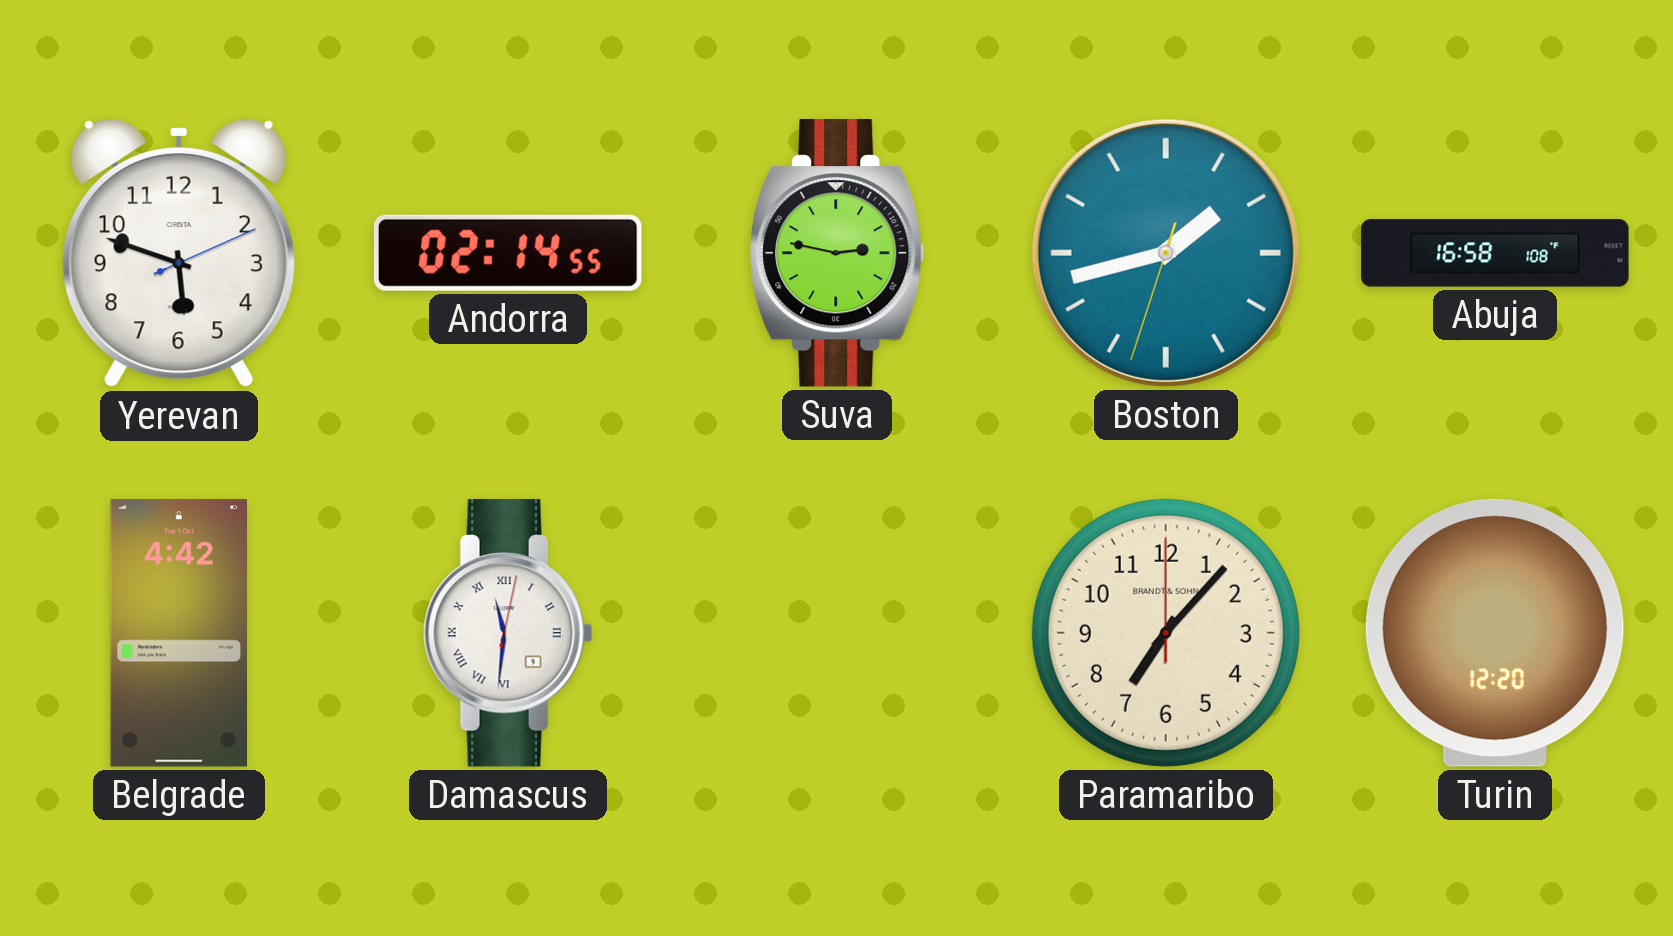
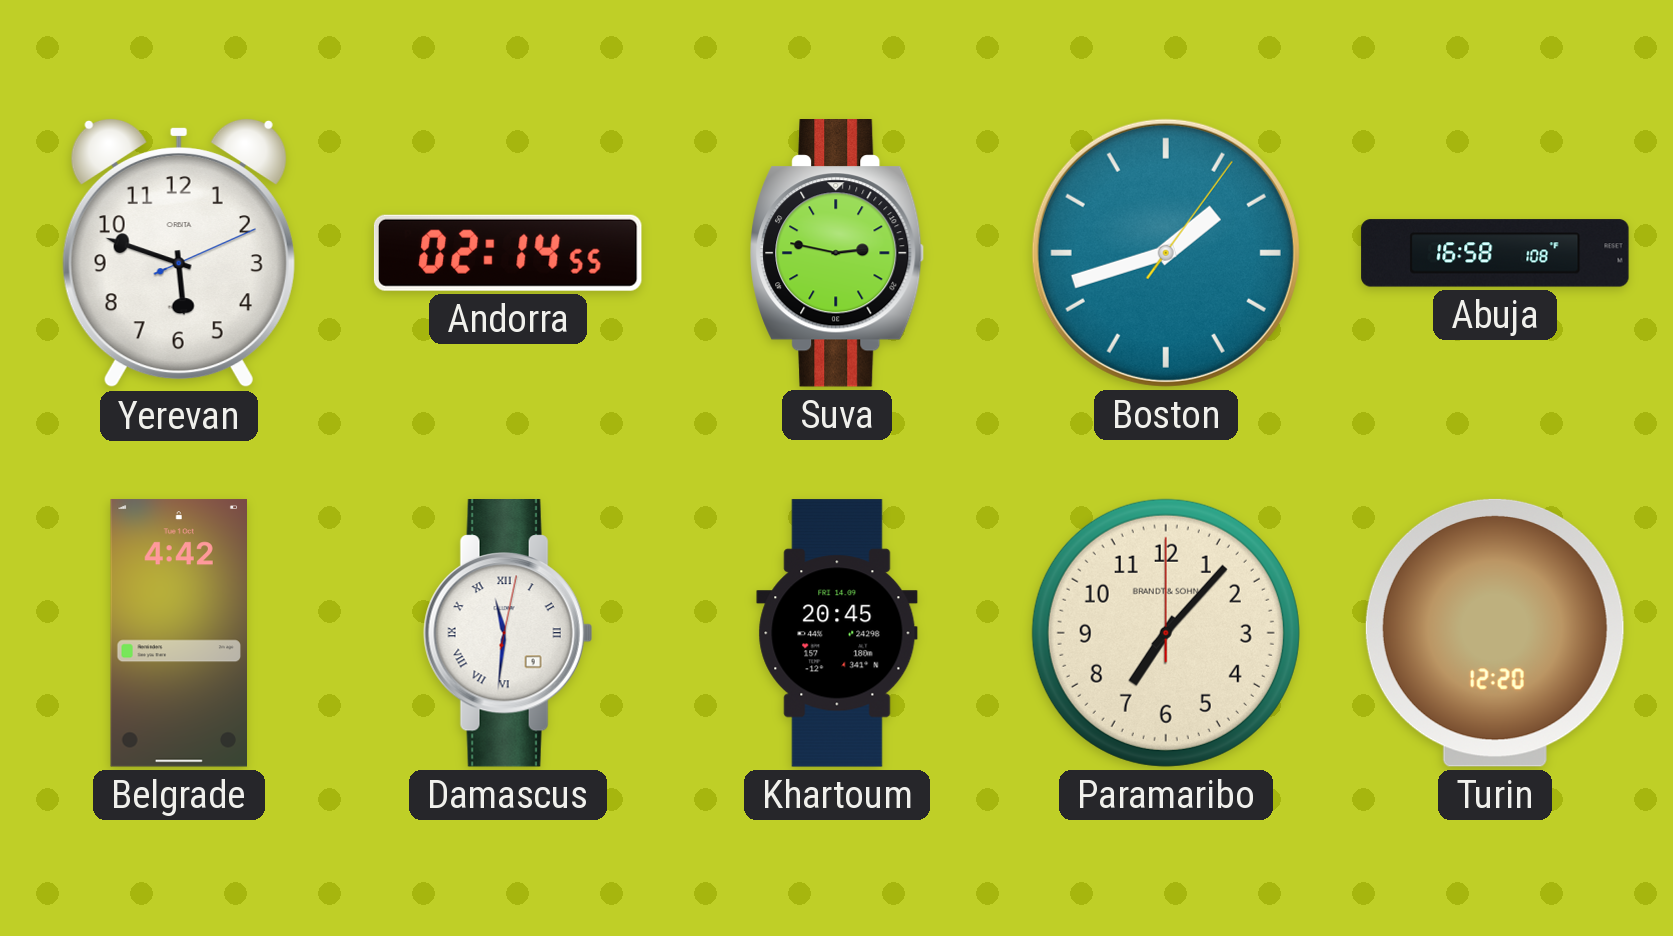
Boston: 1:42:33 -> 1:42:06
Khartoum: none -> 20:45
